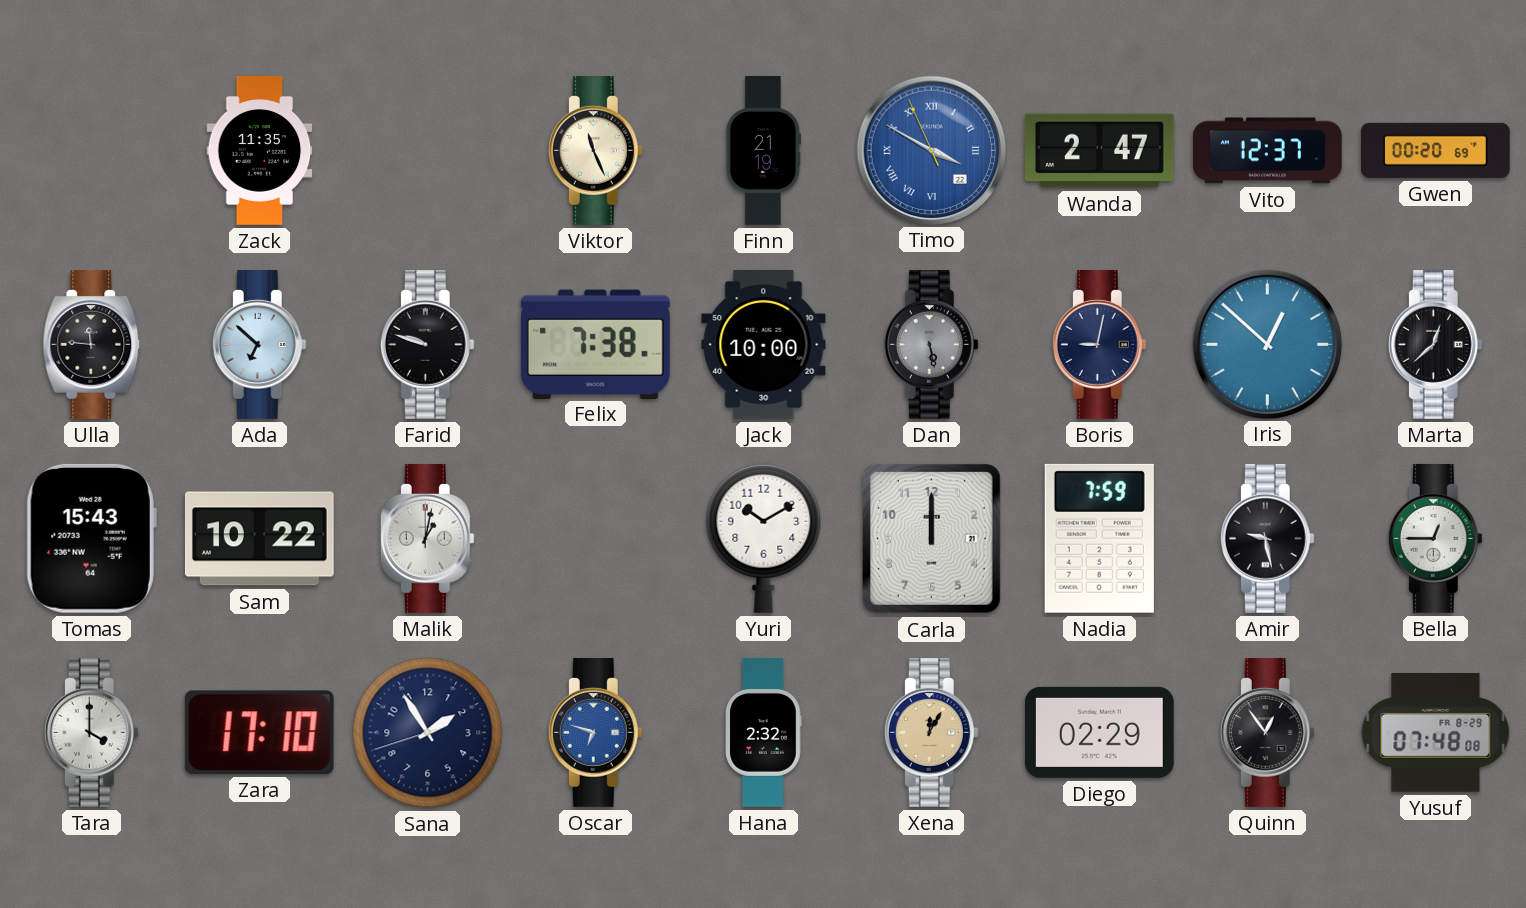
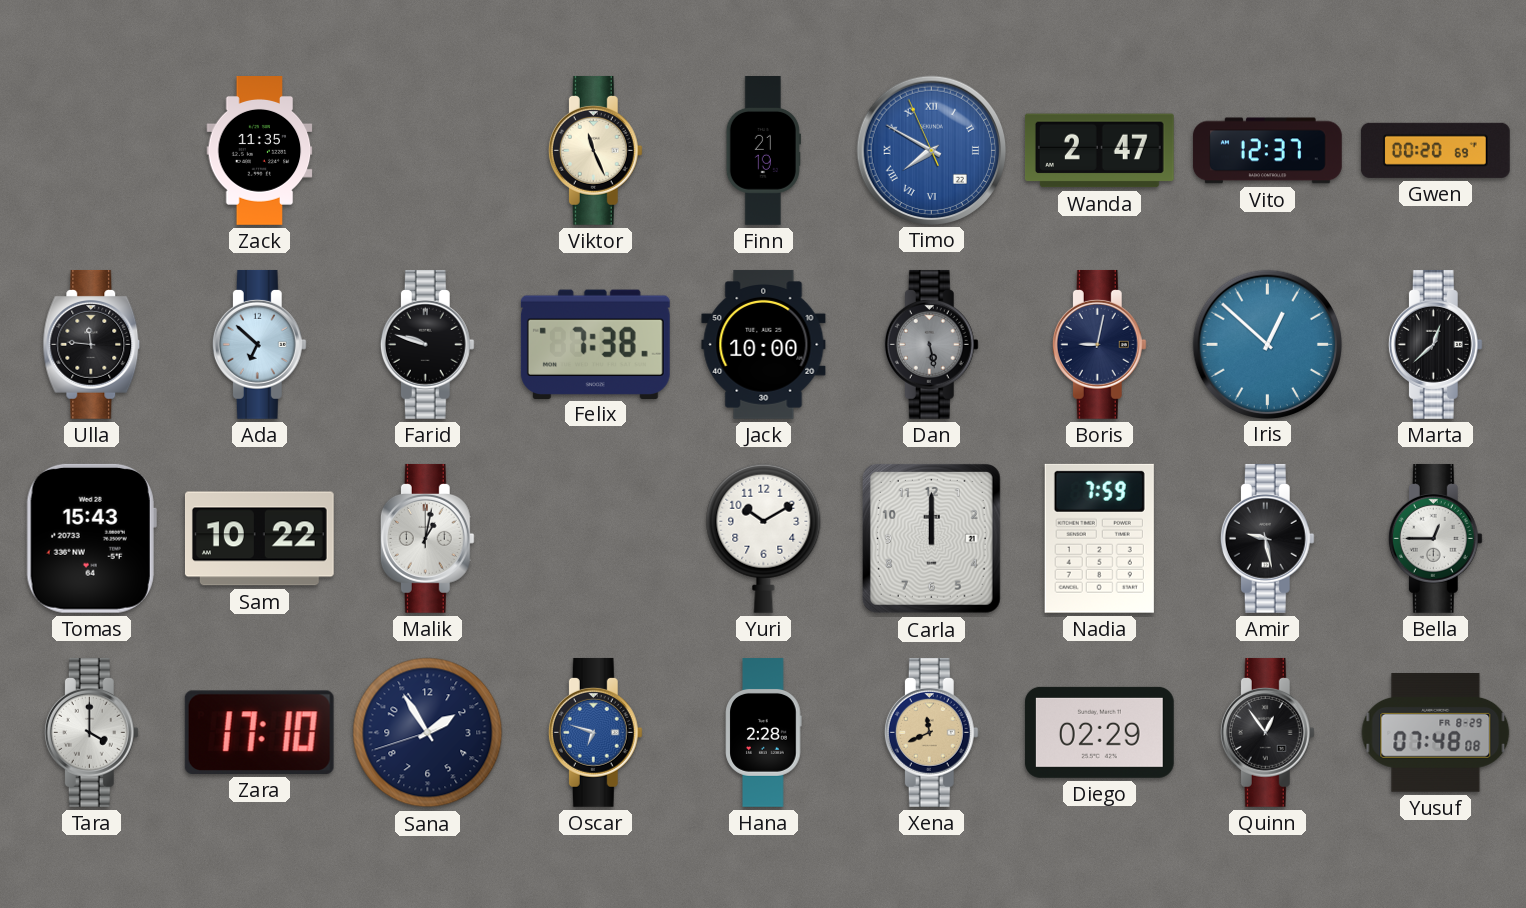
Timo: 3:49 -> 7:49
Hana: 2:32 -> 2:28
Xena: 12:05 -> 11:41
